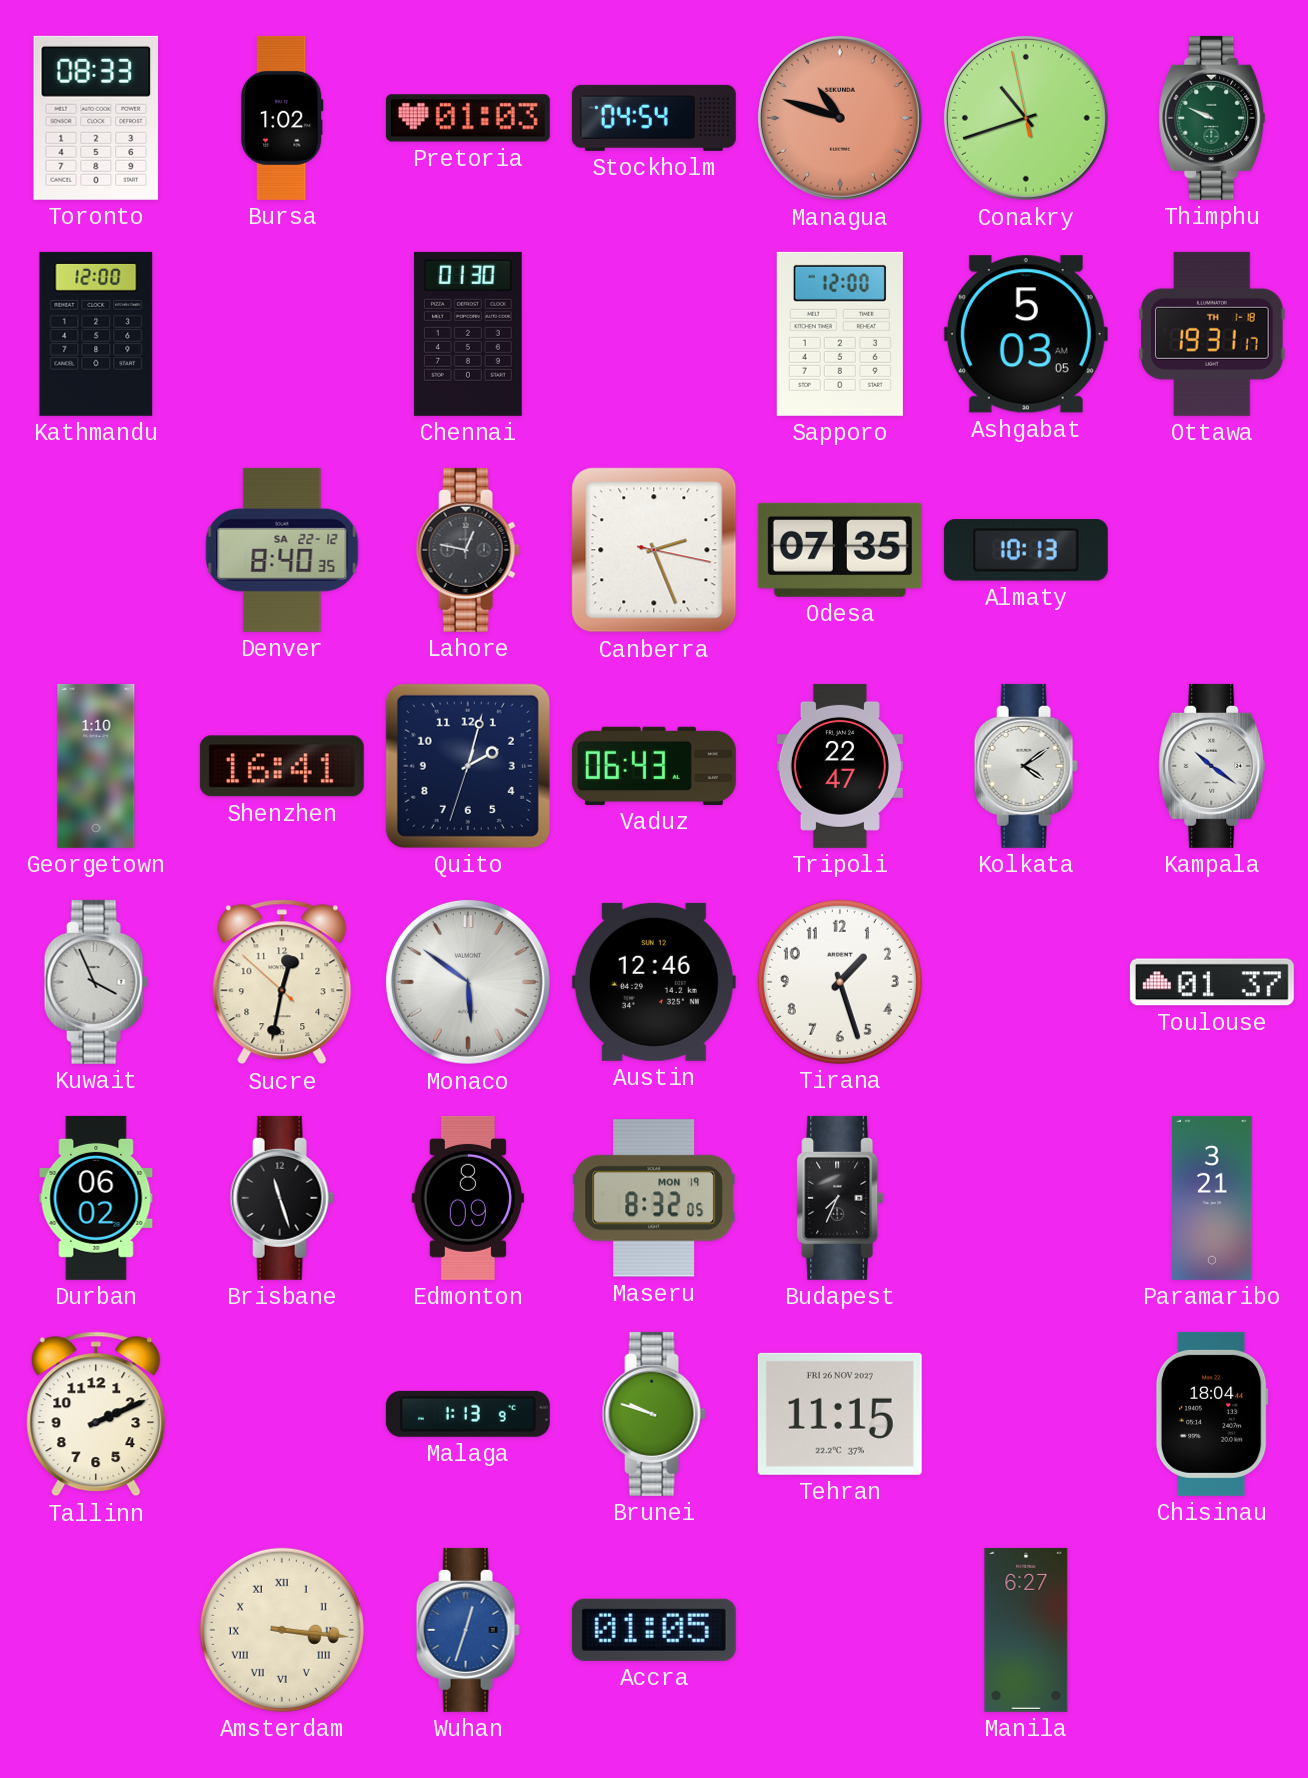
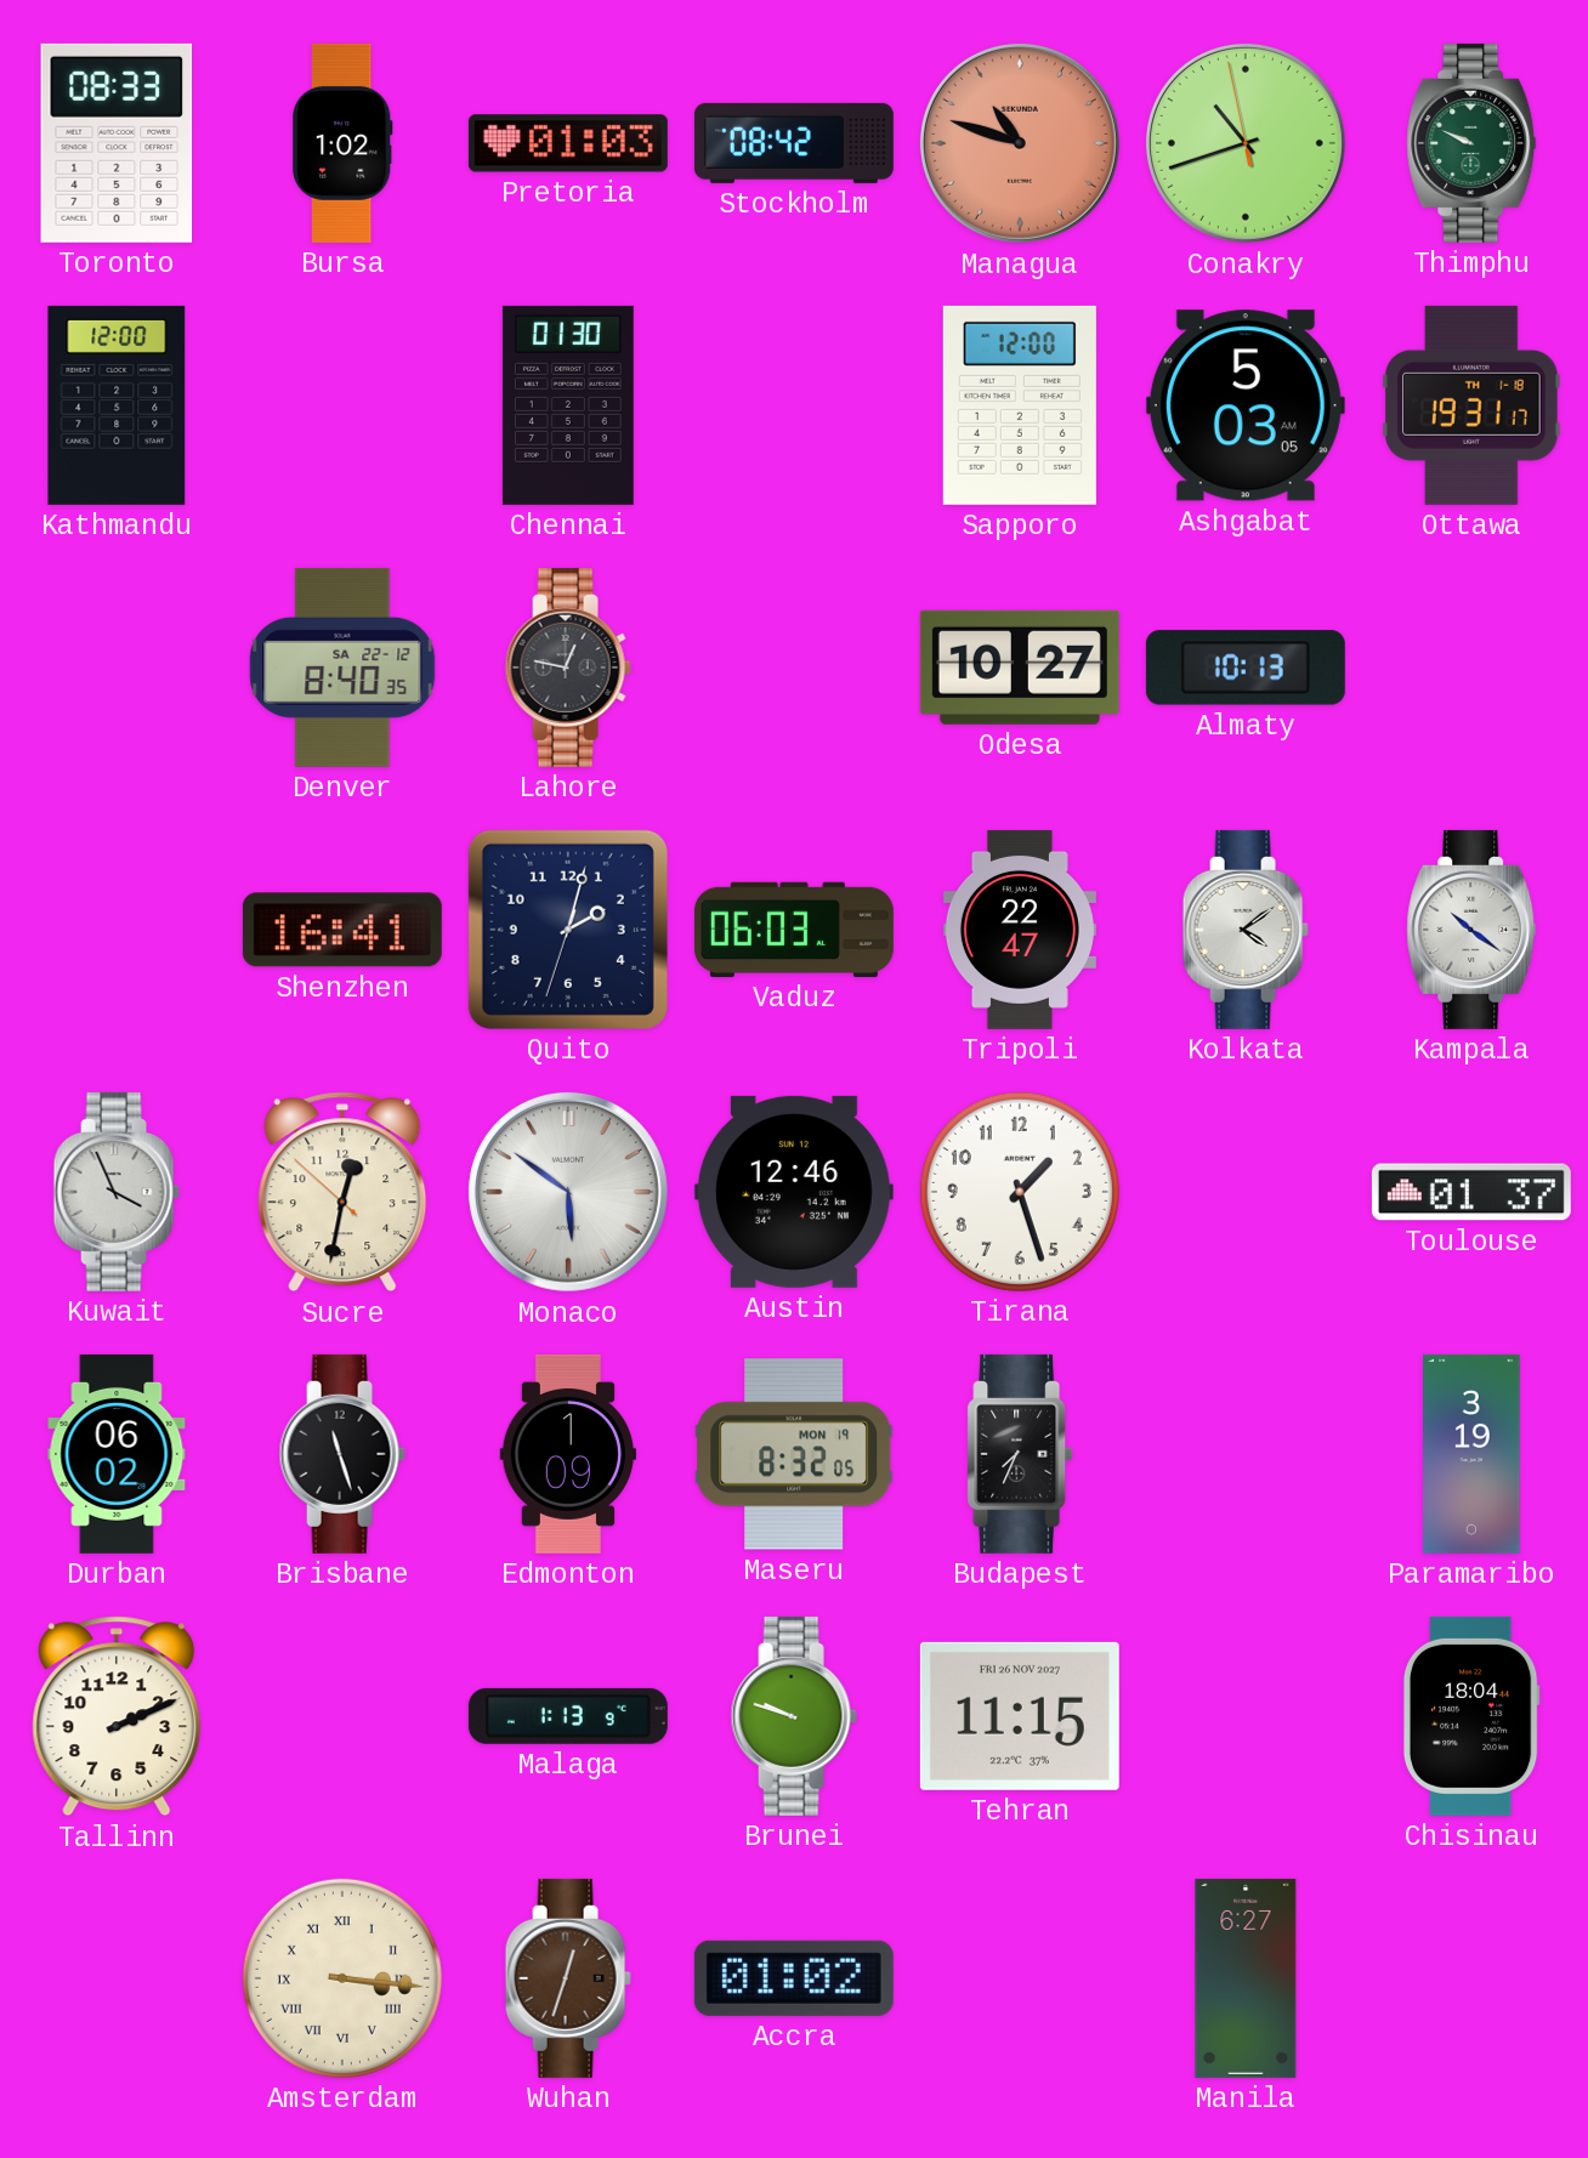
Stockholm: 04:54 -> 08:42
Canberra: 2:26 -> none
Odesa: 07:35 -> 10:27
Georgetown: 1:10 -> none
Vaduz: 06:43 -> 06:03
Edmonton: 8:09 -> 1:09
Paramaribo: 3:21 -> 3:19
Wuhan dial: blue -> brown
Accra: 01:05 -> 01:02
